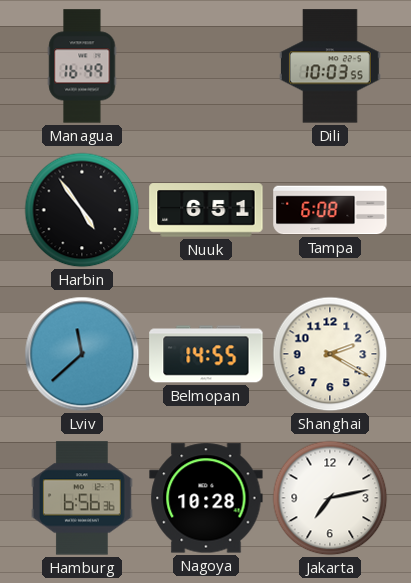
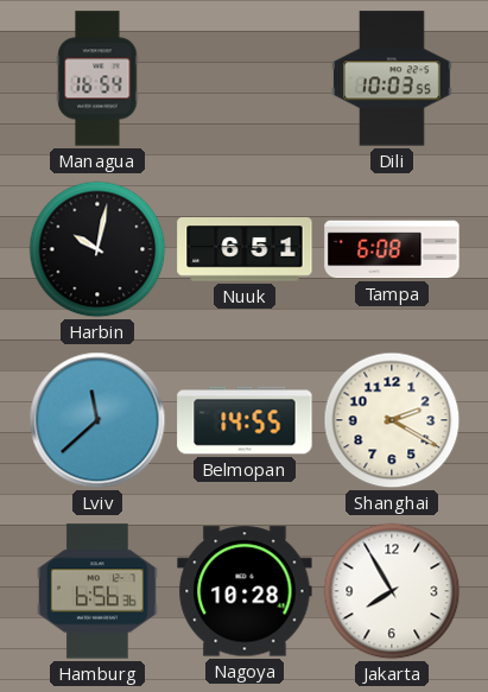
Managua: 16:49 -> 16:54
Harbin: 4:54 -> 10:02
Jakarta: 7:13 -> 7:55
